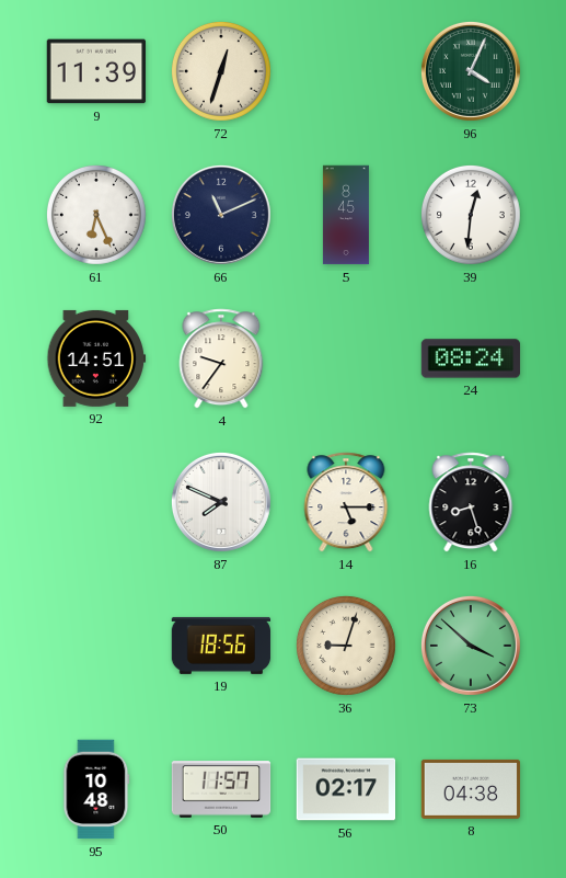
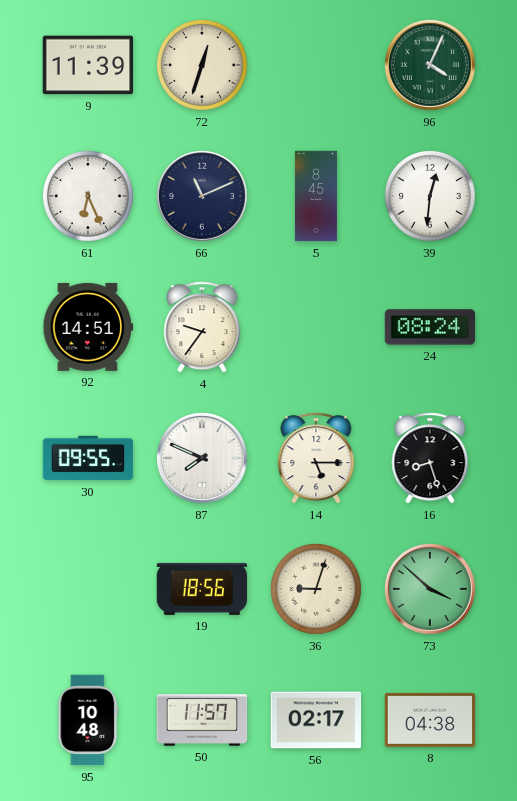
30: none -> 09:55
